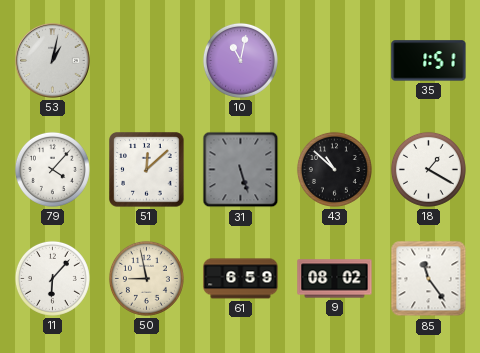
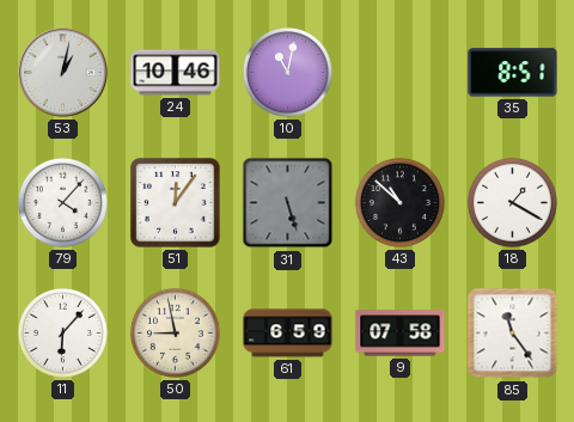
24: none -> 10:46
35: 1:51 -> 8:51
51: 12:08 -> 12:06
9: 08:02 -> 07:58
